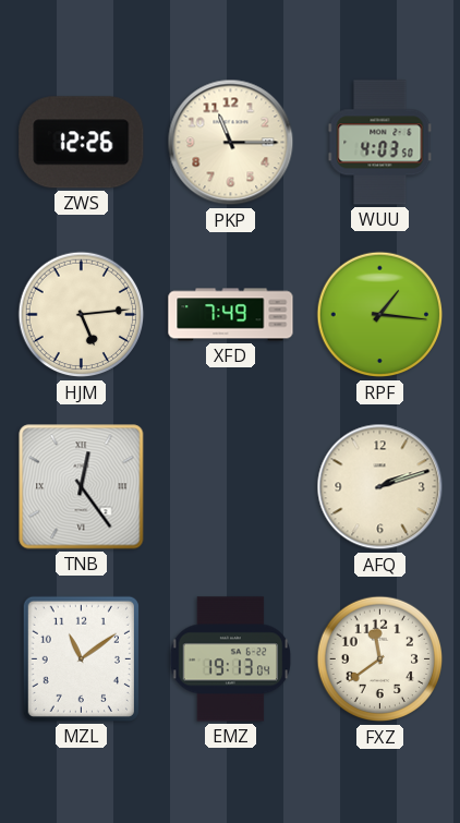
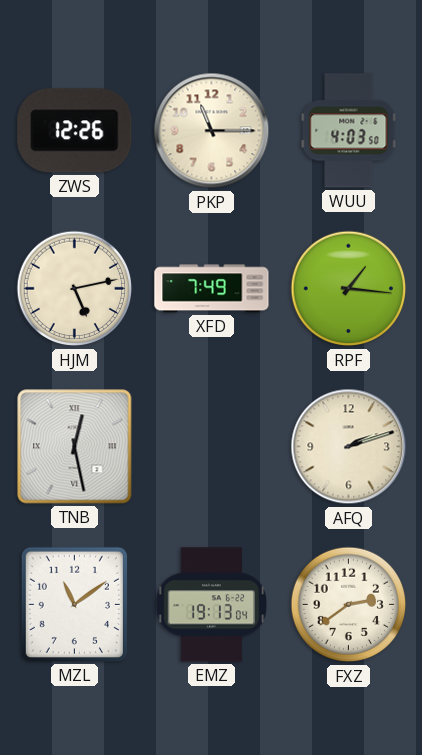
HJM: 5:14 -> 5:13
TNB: 12:24 -> 12:28
FXZ: 11:39 -> 2:39
